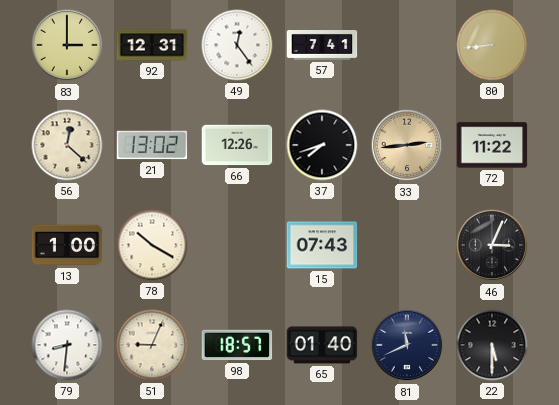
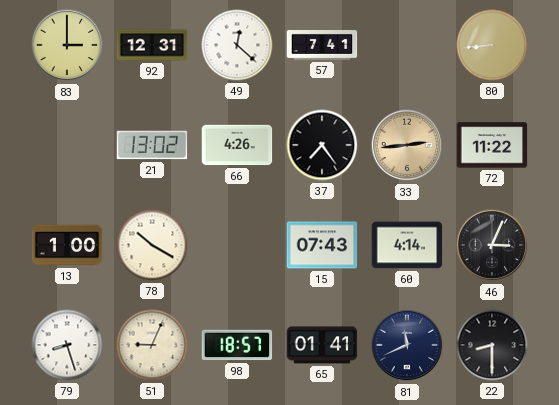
49: 12:24 -> 12:22
56: 12:22 -> none
66: 12:26 -> 4:26
37: 7:42 -> 7:24
60: none -> 4:14
79: 8:31 -> 8:27
65: 01:40 -> 01:41
22: 5:30 -> 8:30
